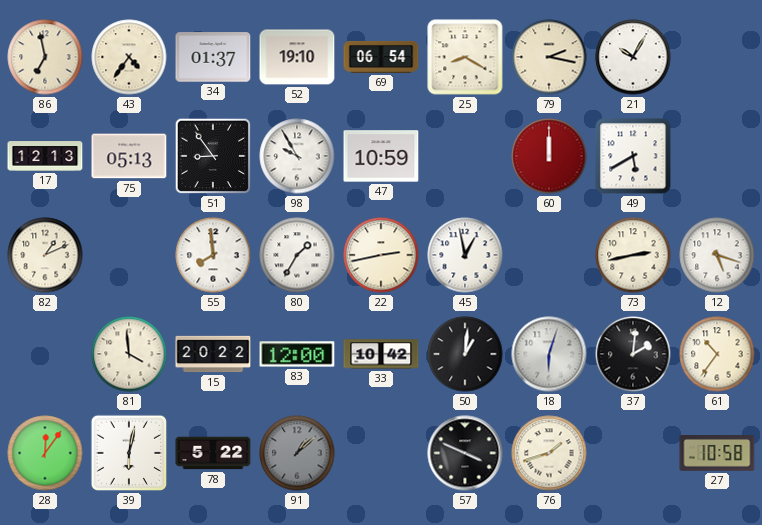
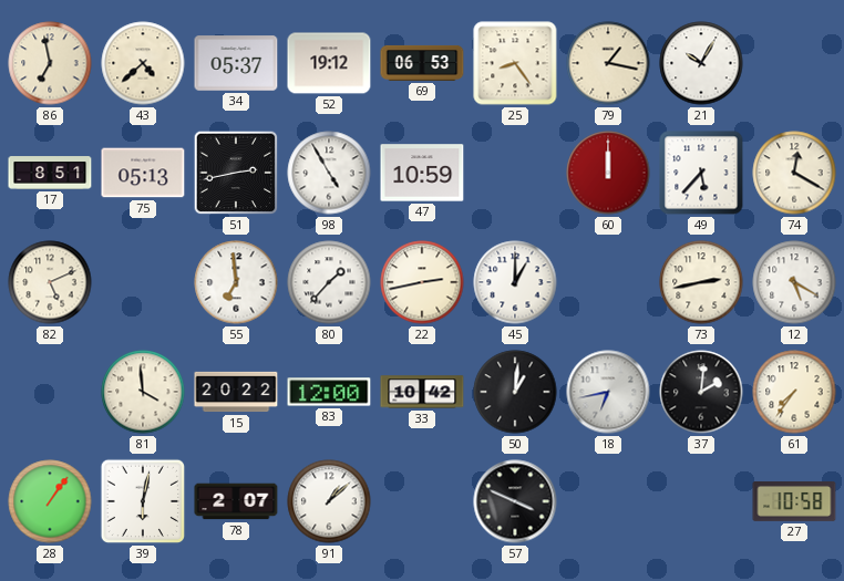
43: 4:36 -> 4:38
34: 01:37 -> 05:37
52: 19:10 -> 19:12
69: 06:54 -> 06:53
25: 8:20 -> 8:24
79: 2:17 -> 1:17
17: 12:13 -> 8:51
51: 8:54 -> 2:43
98: 9:55 -> 4:55
49: 5:40 -> 5:37
74: none -> 12:20
82: 1:11 -> 5:11
55: 7:59 -> 6:59
80: 1:35 -> 1:37
45: 12:58 -> 1:00
12: 5:18 -> 5:20
18: 6:03 -> 6:43
61: 10:36 -> 7:36
28: 12:06 -> 1:06
78: 5:22 -> 2:07
91 dial: grey -> white
76: 1:42 -> none
